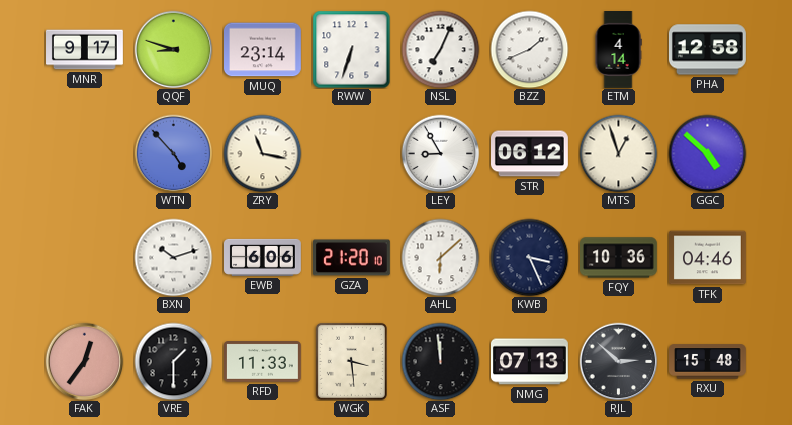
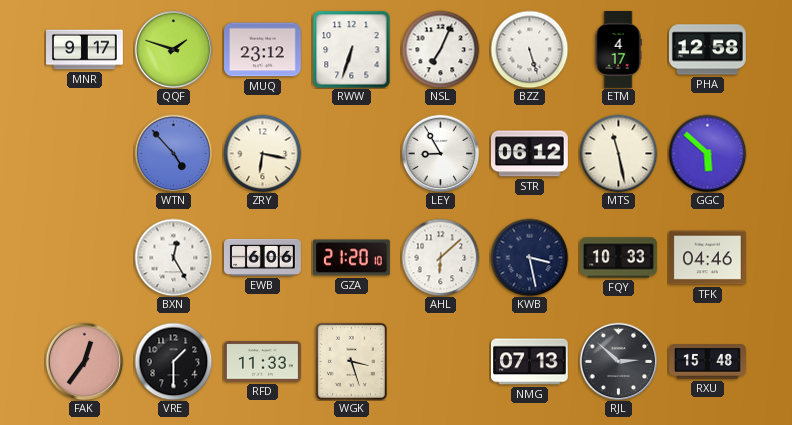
QQF: 8:48 -> 1:48
MUQ: 23:14 -> 23:12
BZZ: 1:41 -> 5:27
ETM: 4:14 -> 4:17
ZRY: 11:17 -> 6:17
MTS: 12:57 -> 11:28
GGC: 4:52 -> 5:52
BXN: 10:12 -> 12:25
KWB: 3:26 -> 3:28
FQY: 10:36 -> 10:33
WGK: 3:29 -> 3:27
ASF: 11:59 -> none
